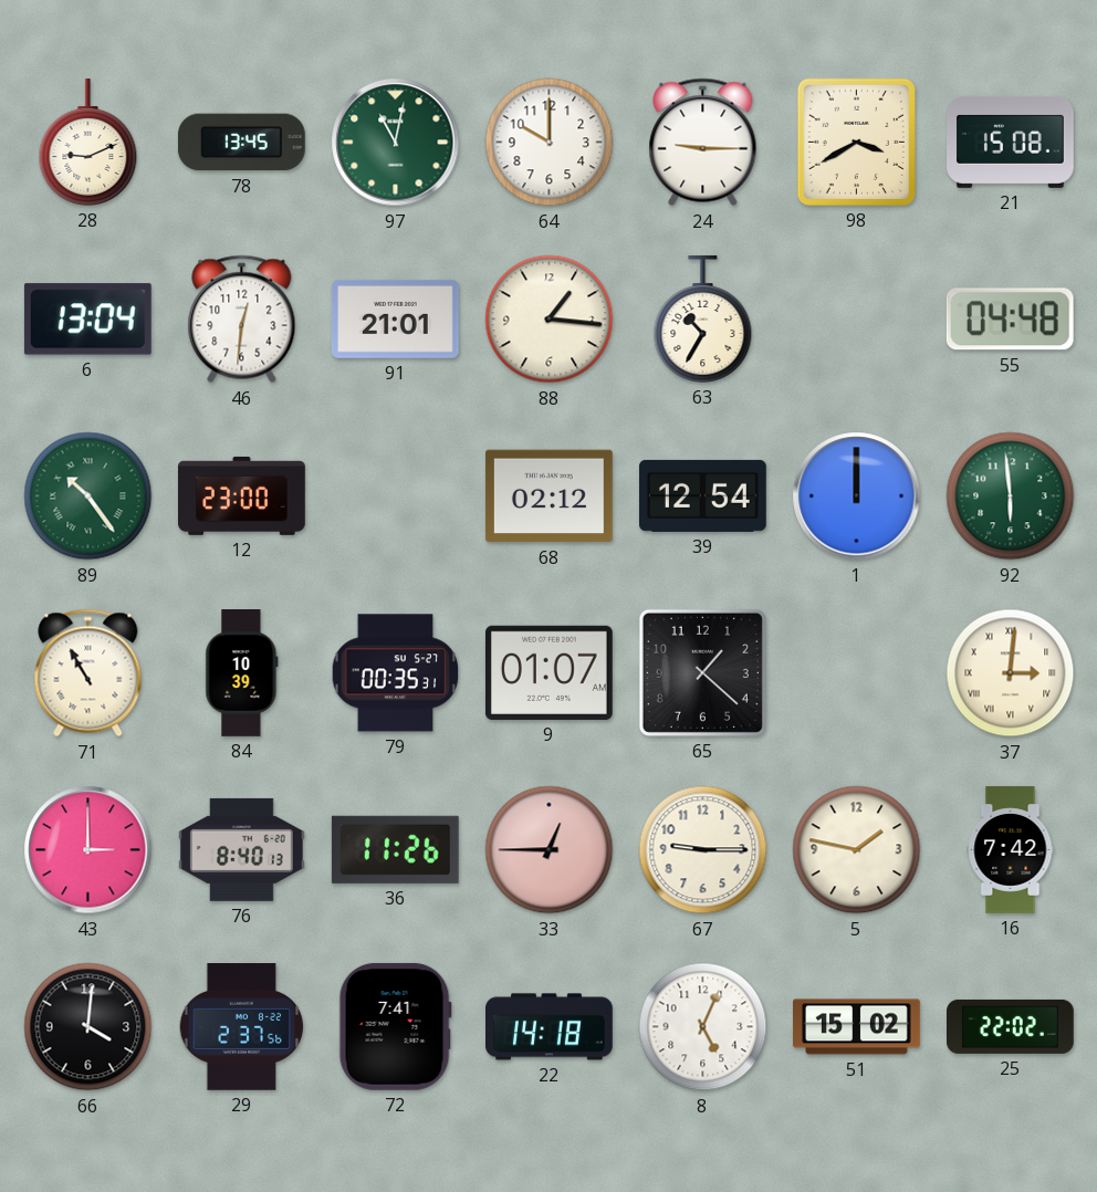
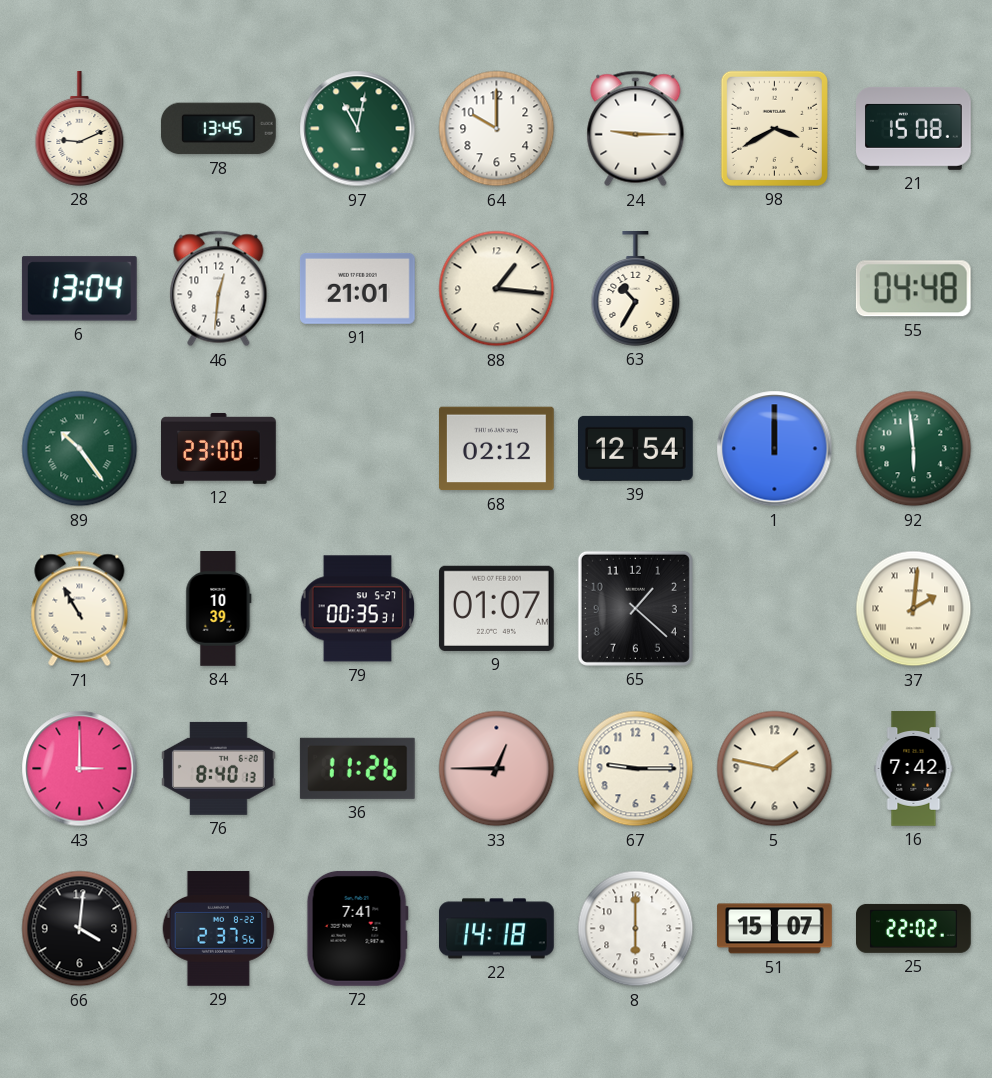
37: 3:01 -> 2:01
8: 5:04 -> 6:00
51: 15:02 -> 15:07
